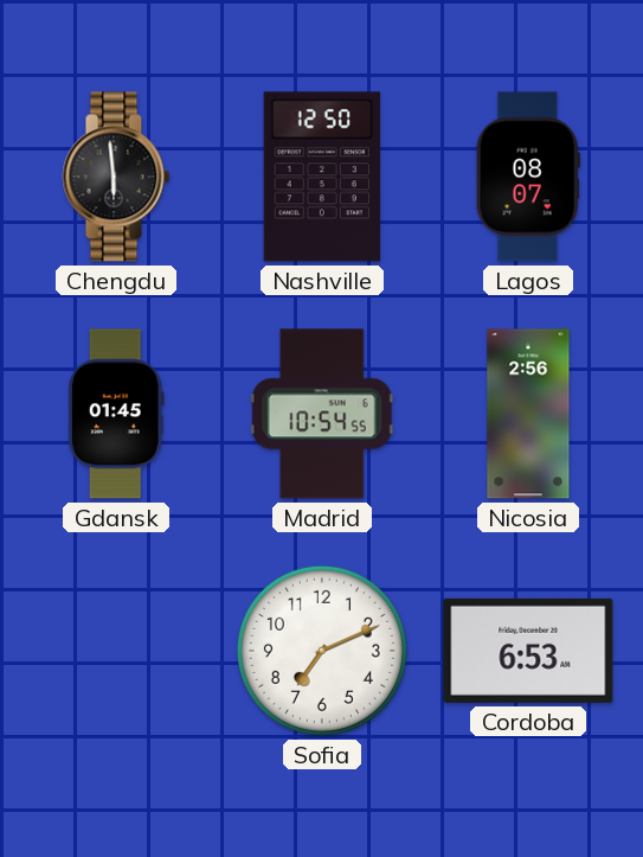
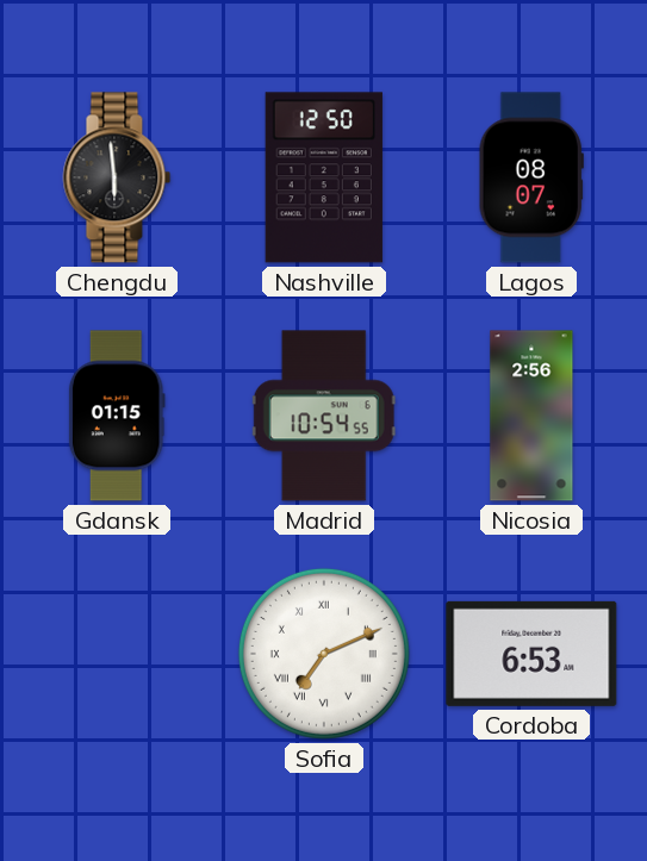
Gdansk: 01:45 -> 01:15
Sofia numerals: Arabic -> Roman
